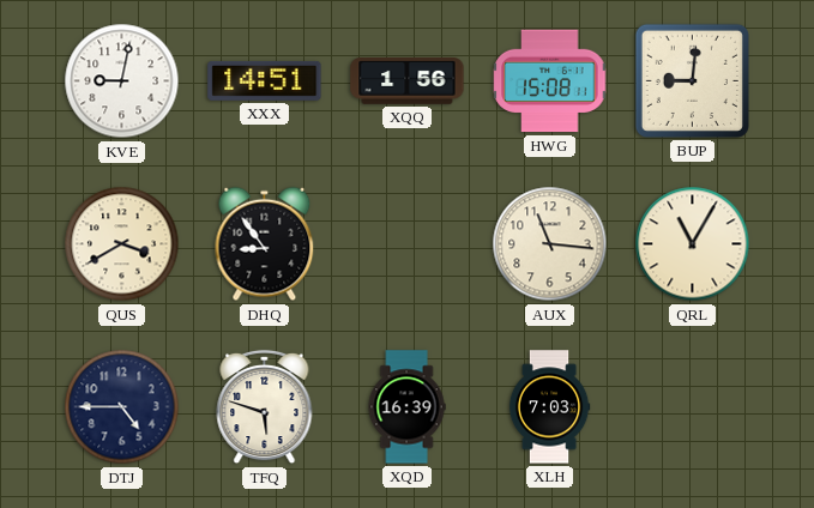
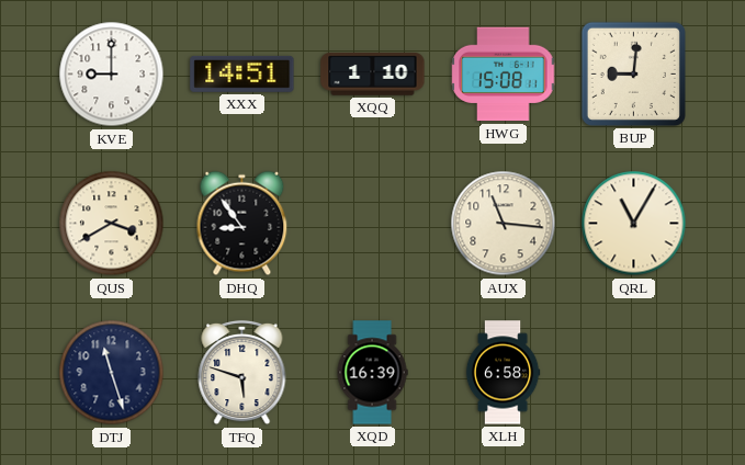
KVE: 9:02 -> 9:00
XQQ: 1:56 -> 1:10
DTJ: 4:45 -> 11:27
XLH: 7:03 -> 6:58
